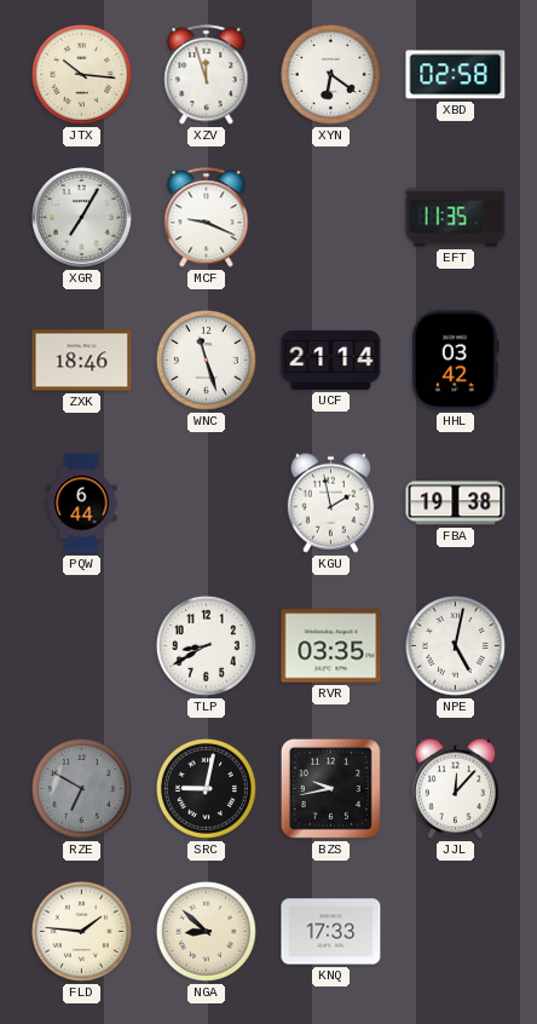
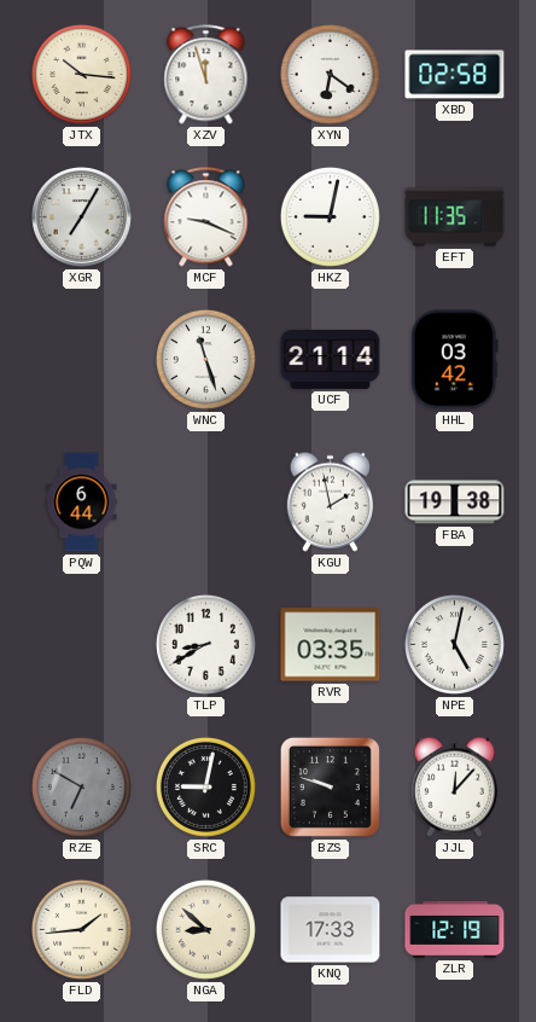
HKZ: none -> 9:02
ZXK: 18:46 -> none
BZS: 9:43 -> 9:48
FLD: 1:46 -> 1:44
ZLR: none -> 12:19
